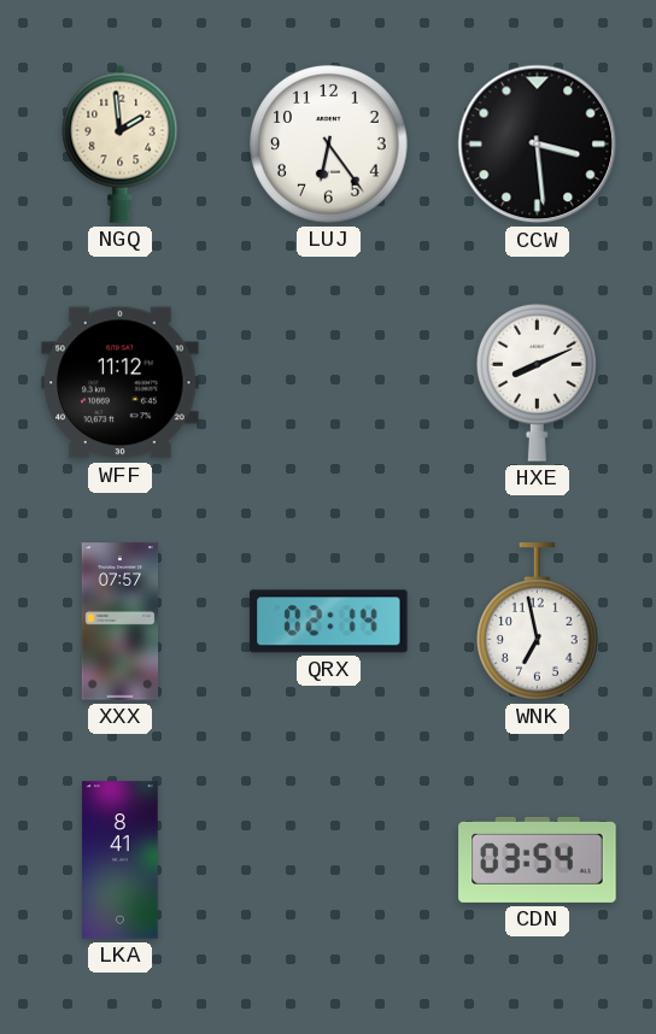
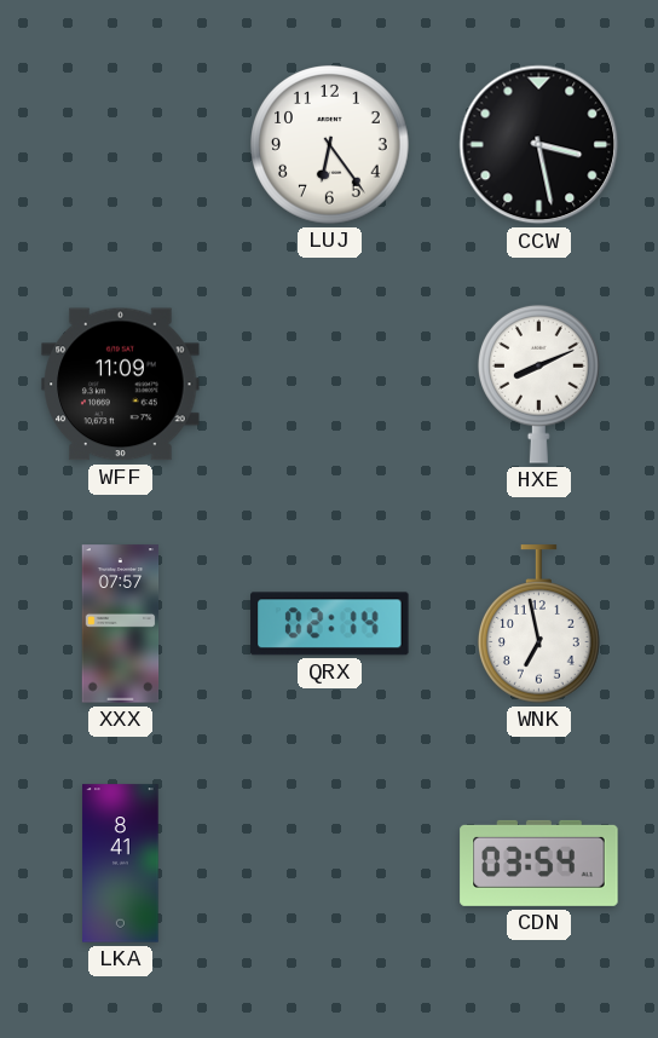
NGQ: 1:59 -> none
CCW: 3:29 -> 3:28
WFF: 11:12 -> 11:09
